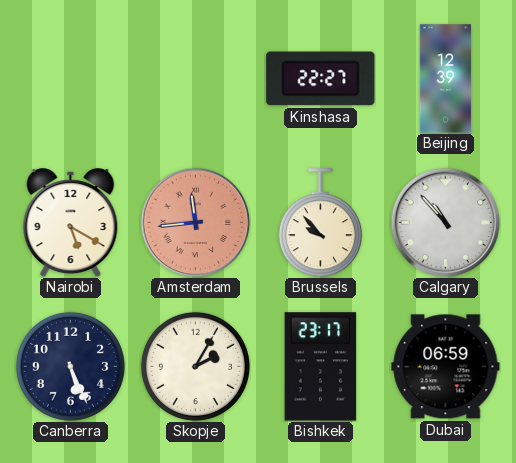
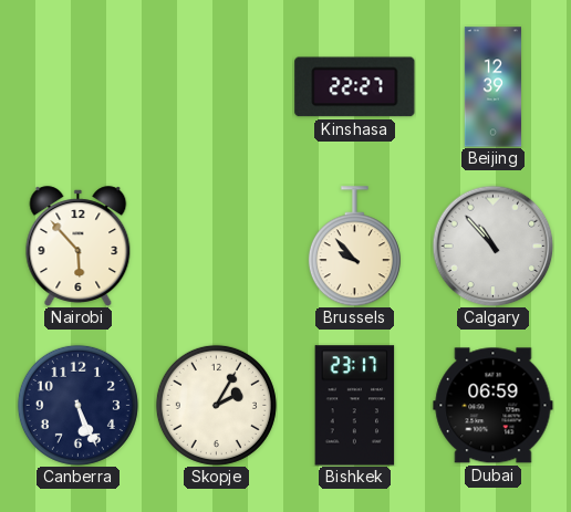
Nairobi: 5:20 -> 5:53
Amsterdam: 11:44 -> none
